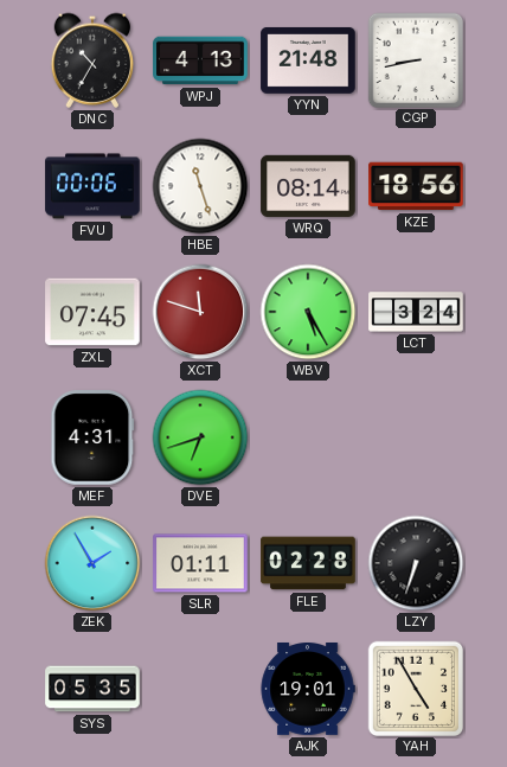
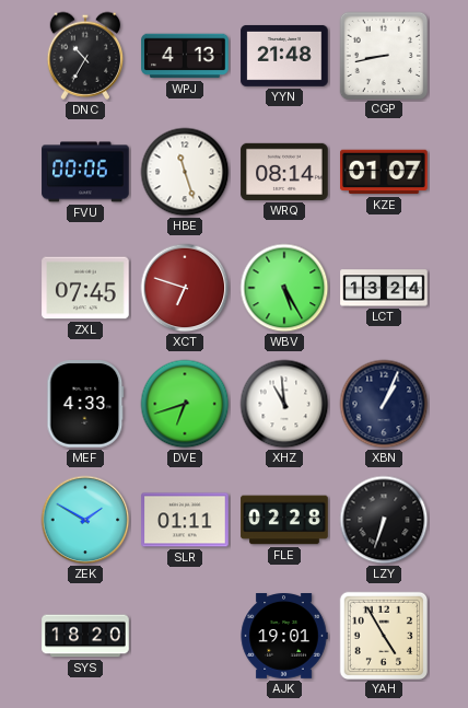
KZE: 18:56 -> 01:07
XCT: 11:48 -> 6:48
LCT: 3:24 -> 13:24
MEF: 4:31 -> 4:33
XHZ: none -> 10:59
XBN: none -> 1:04
ZEK: 1:55 -> 1:50
SYS: 05:35 -> 18:20
